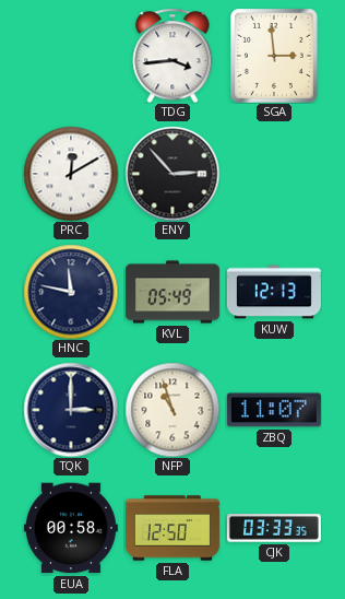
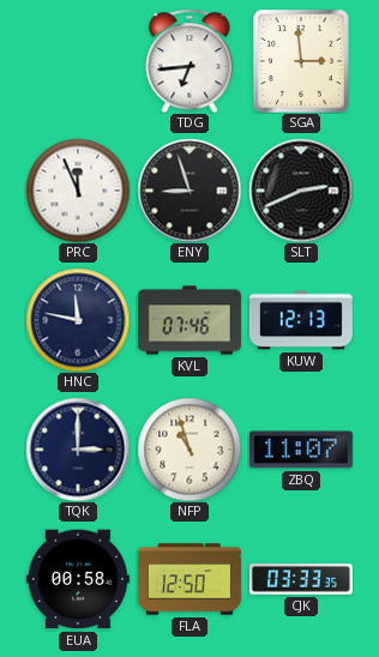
TDG: 3:44 -> 6:44
PRC: 12:10 -> 11:56
ENY: 2:53 -> 8:57
SLT: none -> 2:41
KVL: 05:49 -> 07:46
